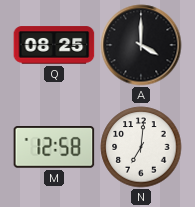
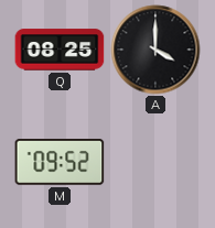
M: 12:58 -> 09:52
N: 7:01 -> none
